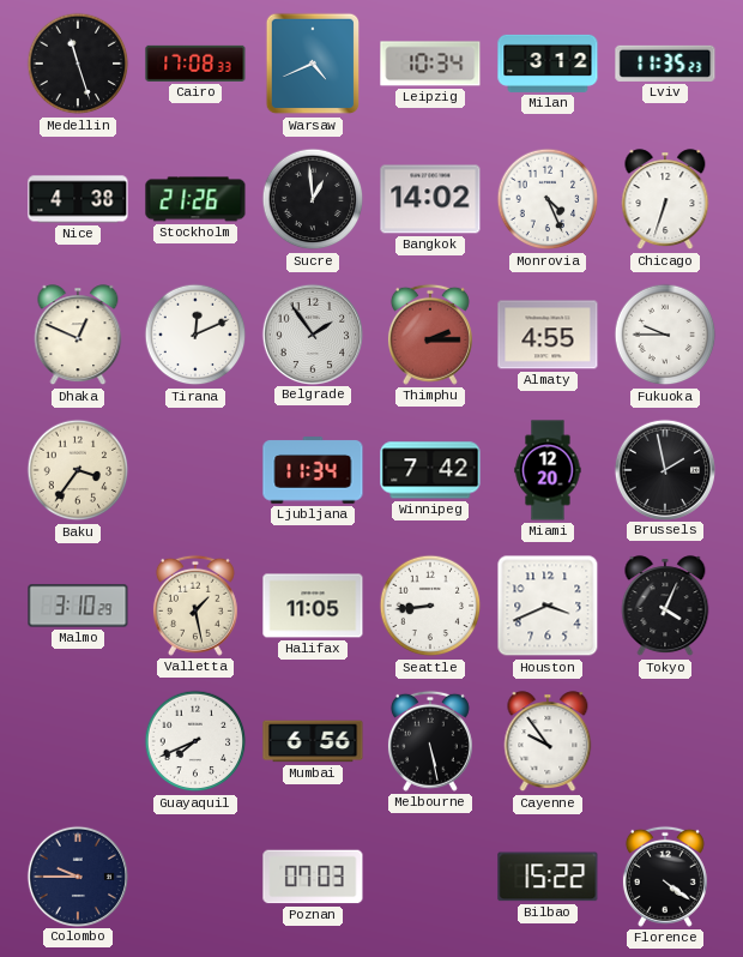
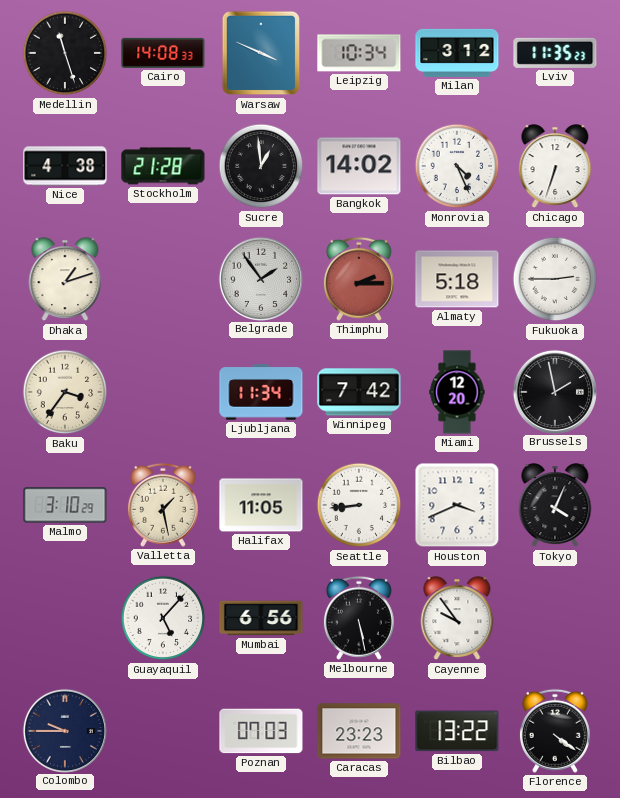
Cairo: 17:08 -> 14:08
Warsaw: 4:41 -> 3:49
Stockholm: 21:26 -> 21:28
Dhaka: 12:49 -> 1:12
Tirana: 12:11 -> none
Almaty: 4:55 -> 5:18
Fukuoka: 9:45 -> 2:45
Guayaquil: 7:41 -> 5:07
Caracas: none -> 23:23
Bilbao: 15:22 -> 13:22
